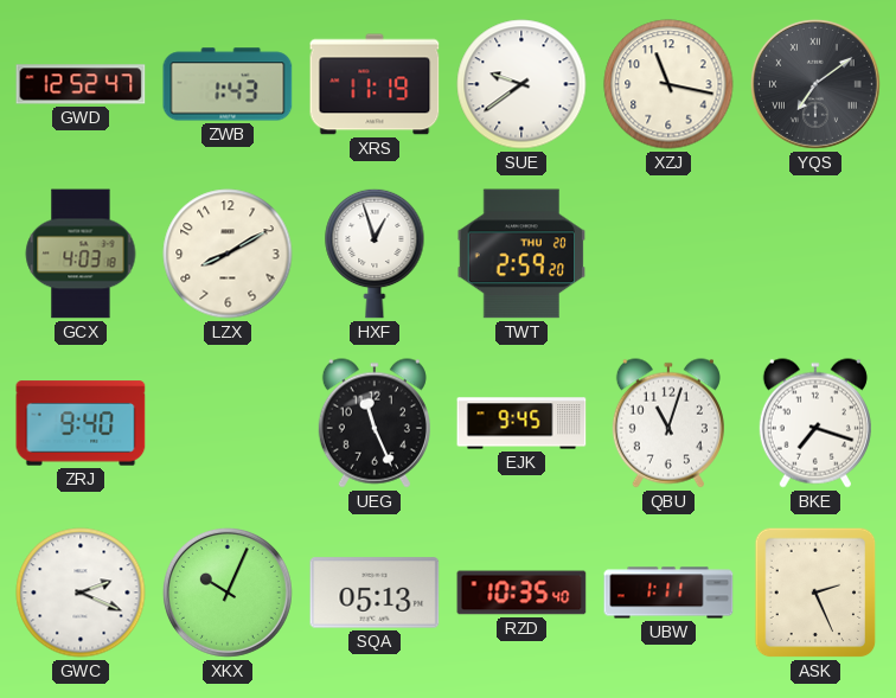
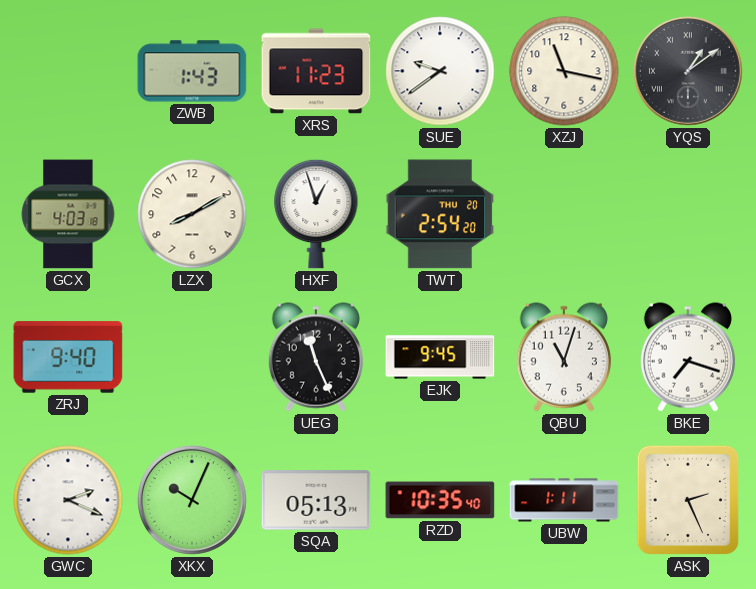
GWD: 12:52 -> none
XRS: 11:19 -> 11:23
YQS: 7:09 -> 1:09
TWT: 2:59 -> 2:54
